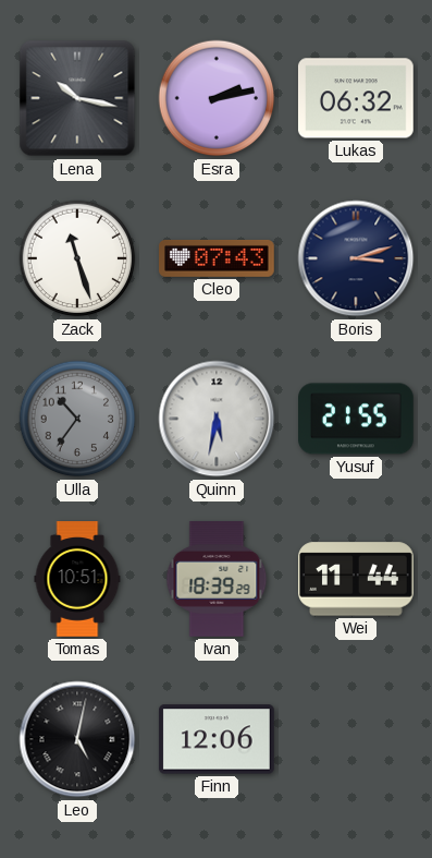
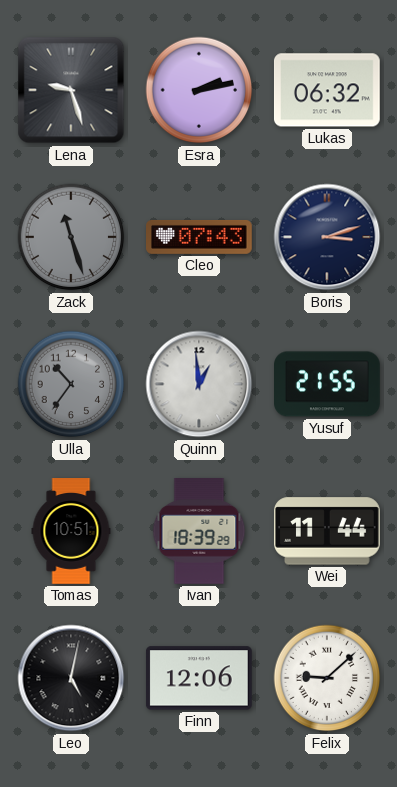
Lena: 10:17 -> 9:27
Zack dial: white -> grey
Quinn: 5:32 -> 12:59
Felix: none -> 9:08
